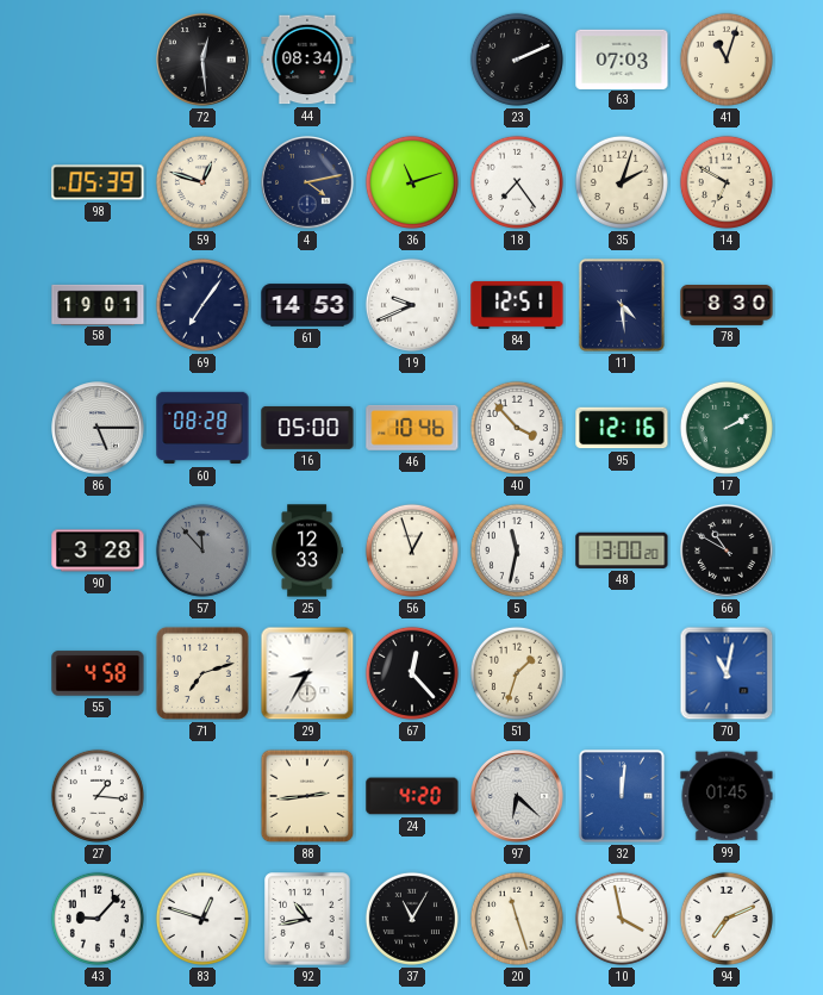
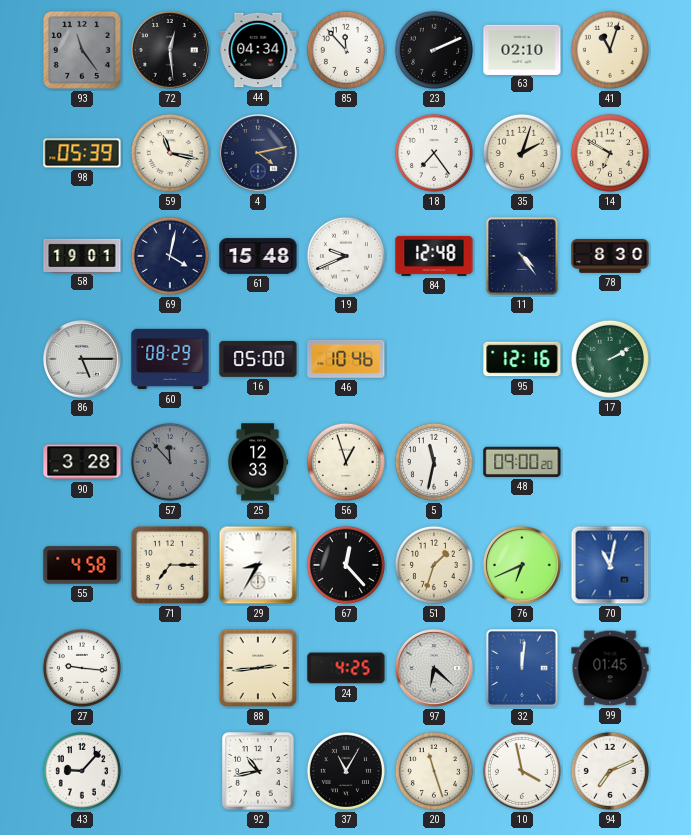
93: none -> 11:24
44: 08:34 -> 04:34
85: none -> 11:53
63: 07:03 -> 02:10
59: 12:48 -> 11:17
36: 11:12 -> none
69: 7:06 -> 4:02
61: 14:53 -> 15:48
84: 12:51 -> 12:48
11: 4:29 -> 4:24
60: 08:28 -> 08:29
40: 3:53 -> none
48: 13:00 -> 09:00
66: 10:50 -> none
71: 7:12 -> 7:15
76: none -> 6:41
27: 1:16 -> 9:16
24: 4:20 -> 4:25
83: 12:48 -> none
